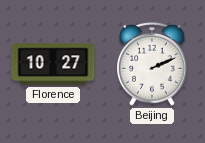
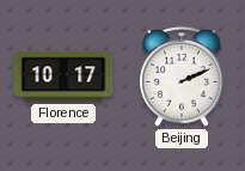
Florence: 10:27 -> 10:17
